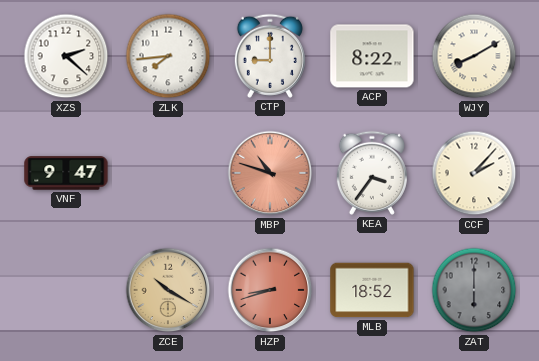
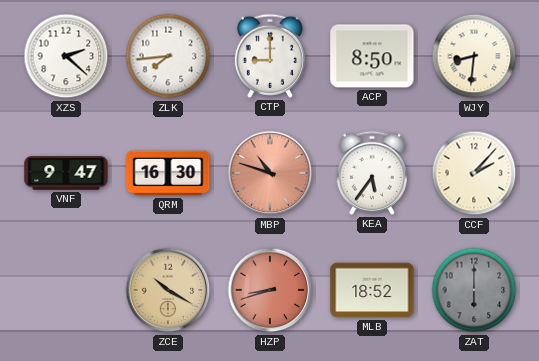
ACP: 8:22 -> 8:50
WJY: 8:10 -> 8:31
QRM: none -> 16:30
KEA: 3:36 -> 5:36
